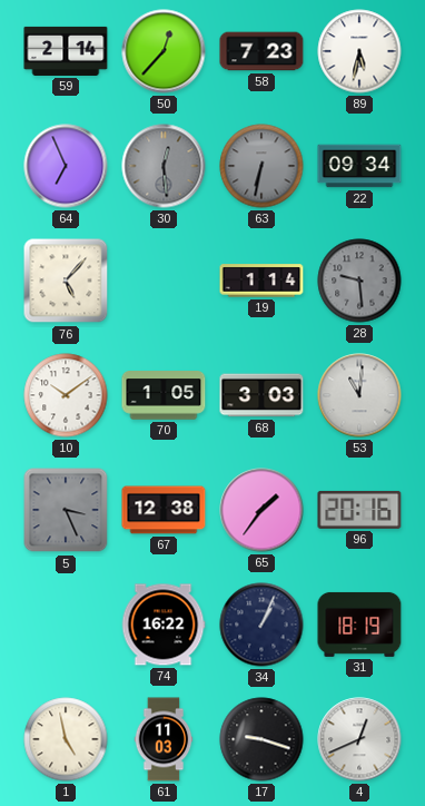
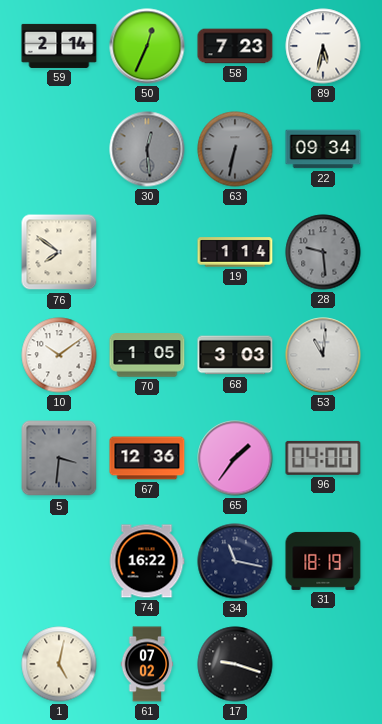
50: 12:37 -> 12:34
64: 6:56 -> none
76: 5:07 -> 7:51
5: 3:26 -> 3:31
67: 12:38 -> 12:36
96: 20:16 -> 04:00
34: 1:04 -> 11:17
1: 4:58 -> 5:02
61: 11:03 -> 07:02
4: 12:41 -> none
